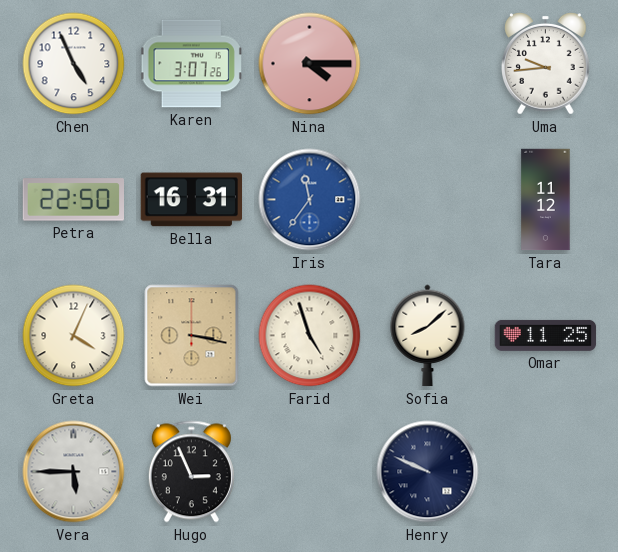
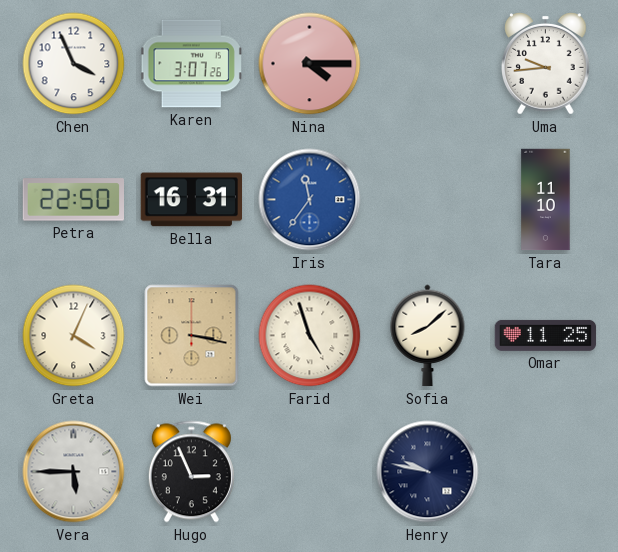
Chen: 4:56 -> 3:56
Tara: 11:12 -> 11:10
Henry: 9:49 -> 9:47
